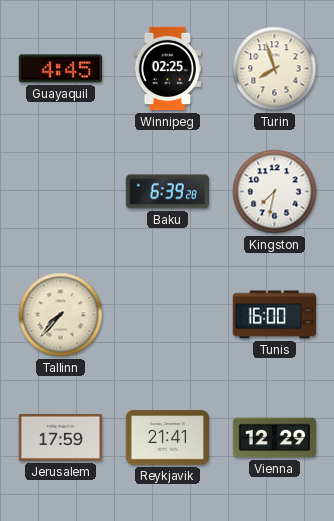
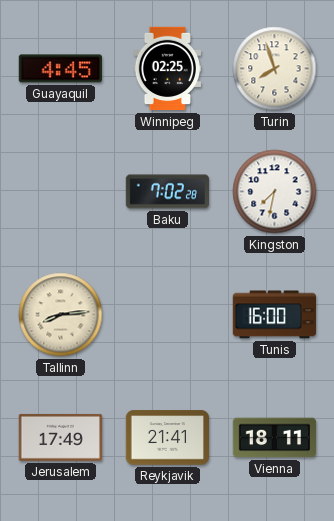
Baku: 6:39 -> 7:02
Tallinn: 7:37 -> 8:14
Jerusalem: 17:59 -> 17:49
Vienna: 12:29 -> 18:11
